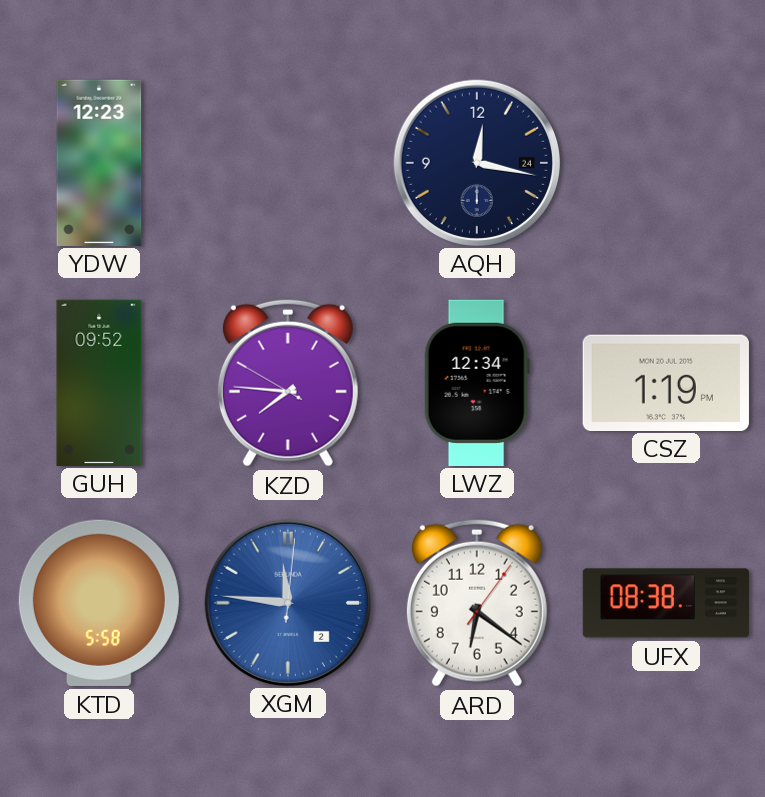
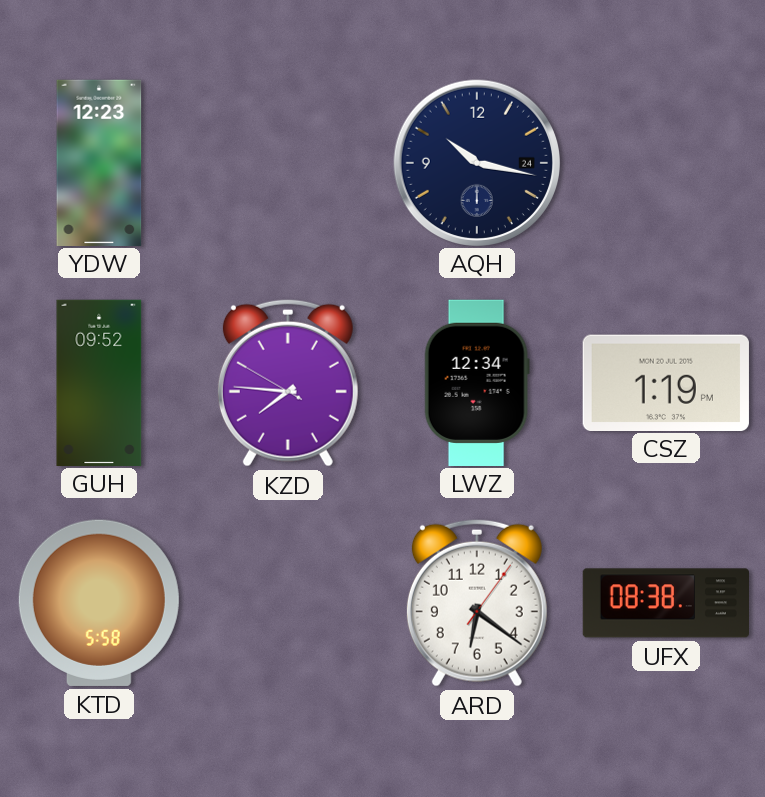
AQH: 12:17 -> 10:17
XGM: 11:46 -> none
